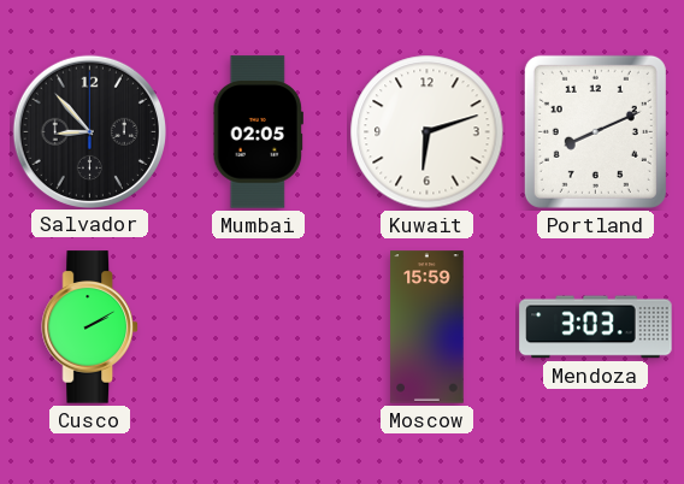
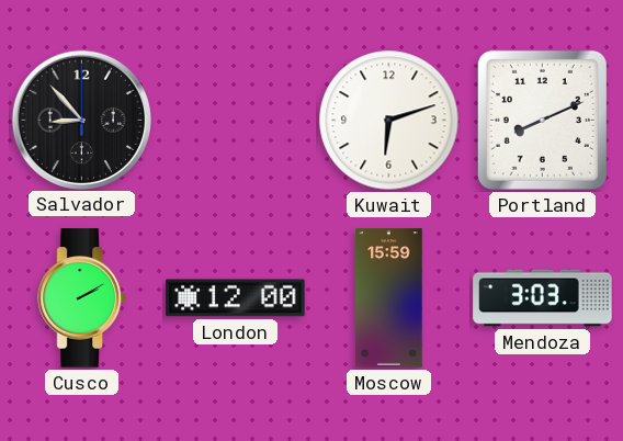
Mumbai: 02:05 -> none
London: none -> 12:00
